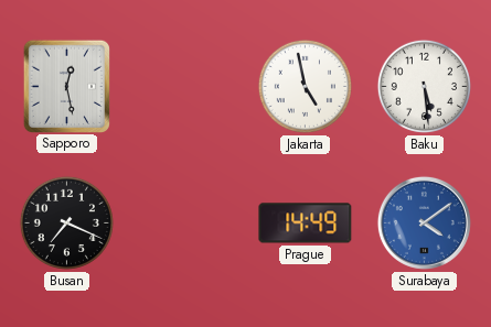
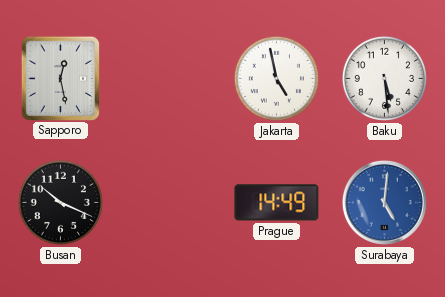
Busan: 7:19 -> 10:19
Surabaya: 4:09 -> 5:01
